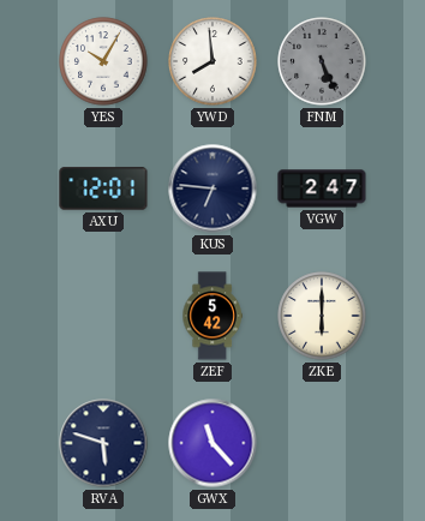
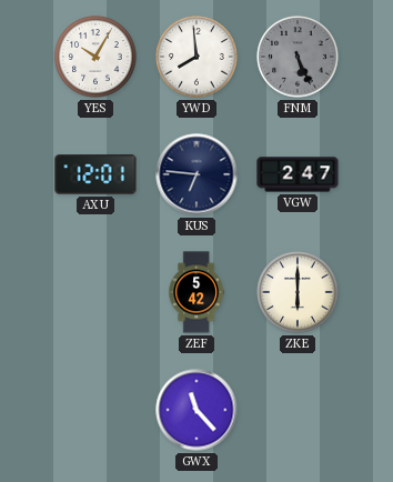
RVA: 5:48 -> none
